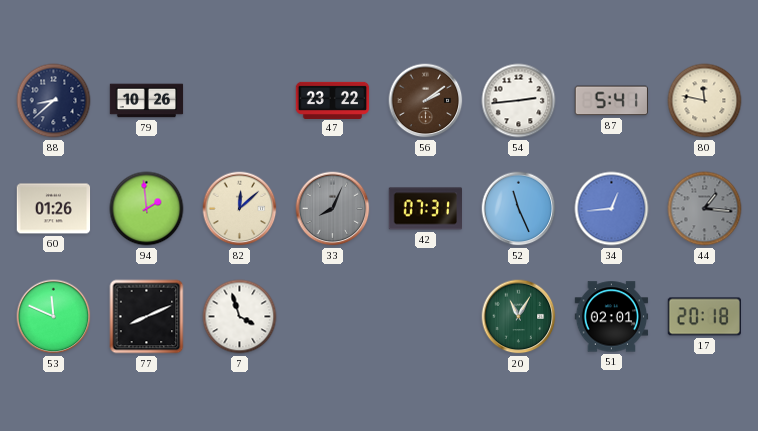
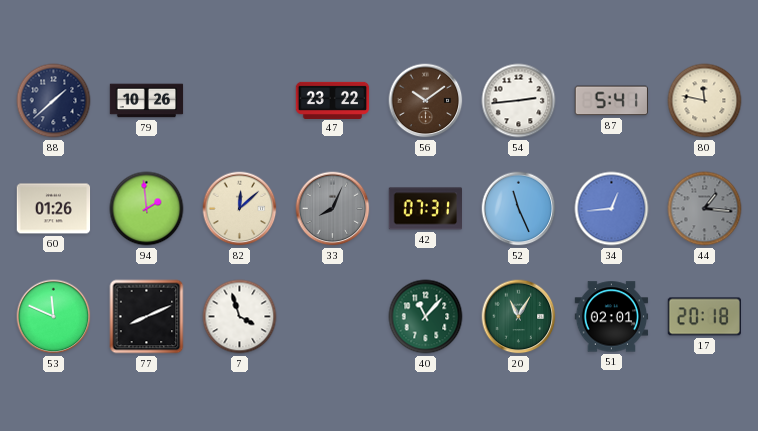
88: 8:38 -> 1:38
56: 2:09 -> 10:09
40: none -> 11:07
